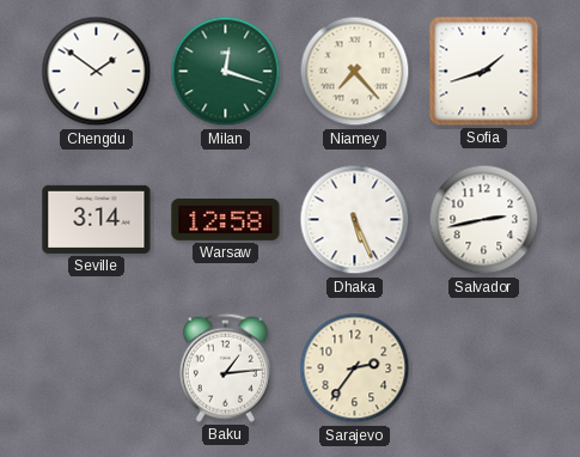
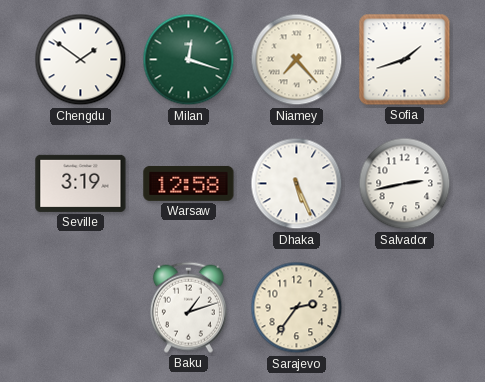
Seville: 3:14 -> 3:19
Baku: 1:14 -> 1:12
